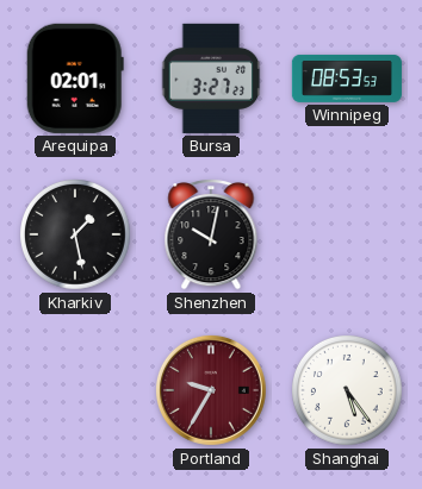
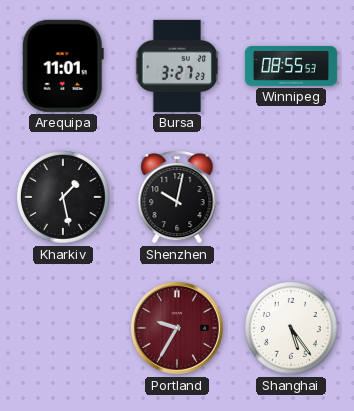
Arequipa: 02:01 -> 11:01
Winnipeg: 08:53 -> 08:55
